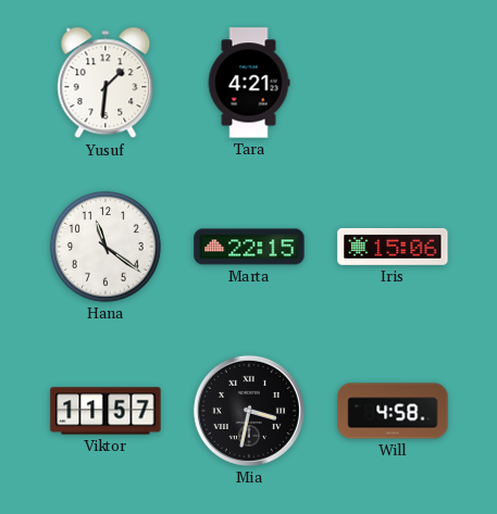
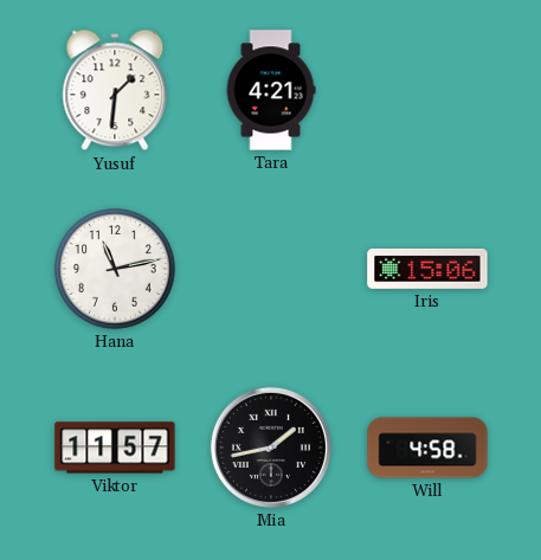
Hana: 11:21 -> 11:13
Marta: 22:15 -> none
Mia: 3:32 -> 1:43
